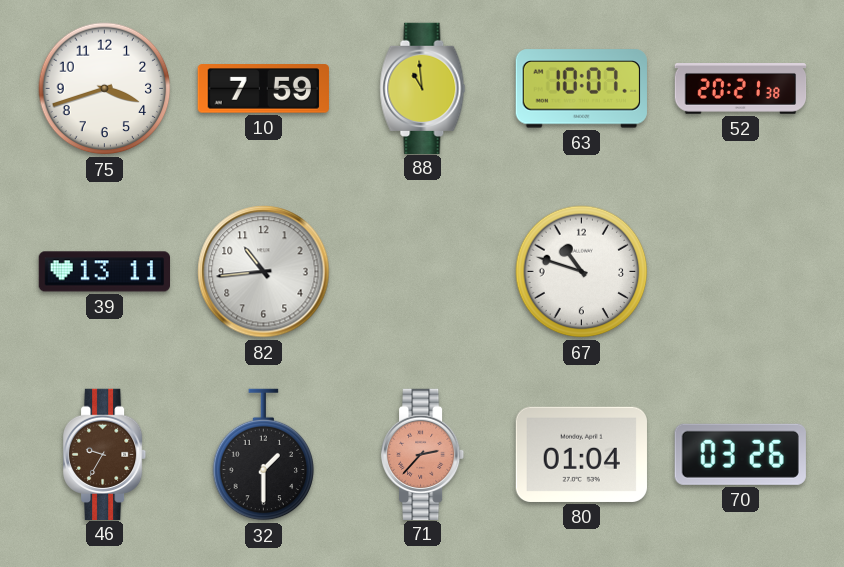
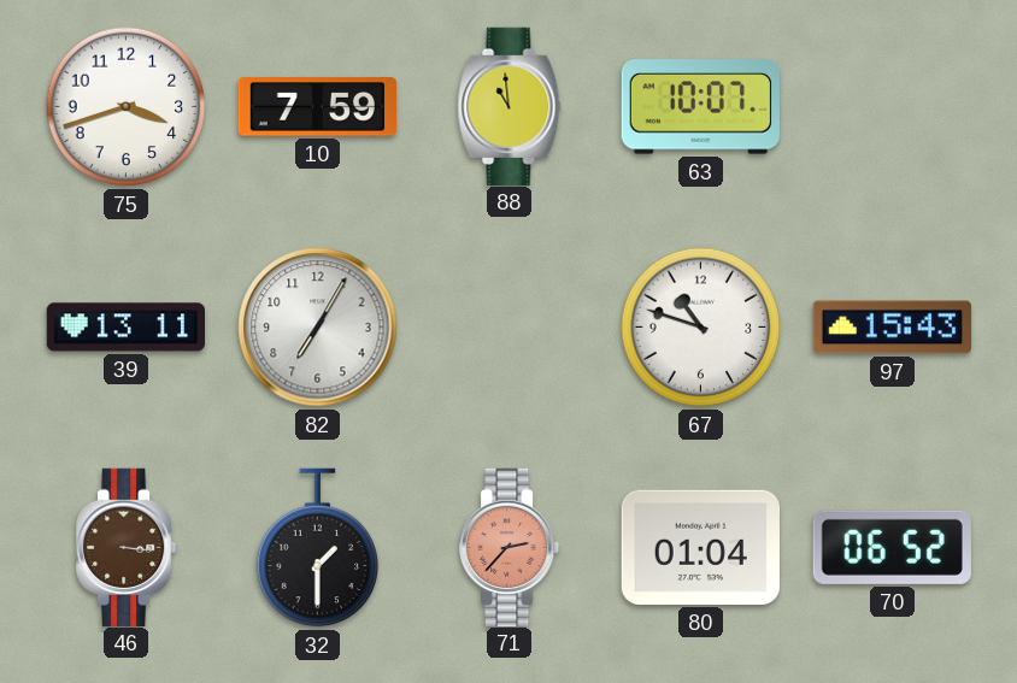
52: 20:21 -> none
82: 10:44 -> 7:05
97: none -> 15:43
46: 9:35 -> 3:16
70: 03:26 -> 06:52
